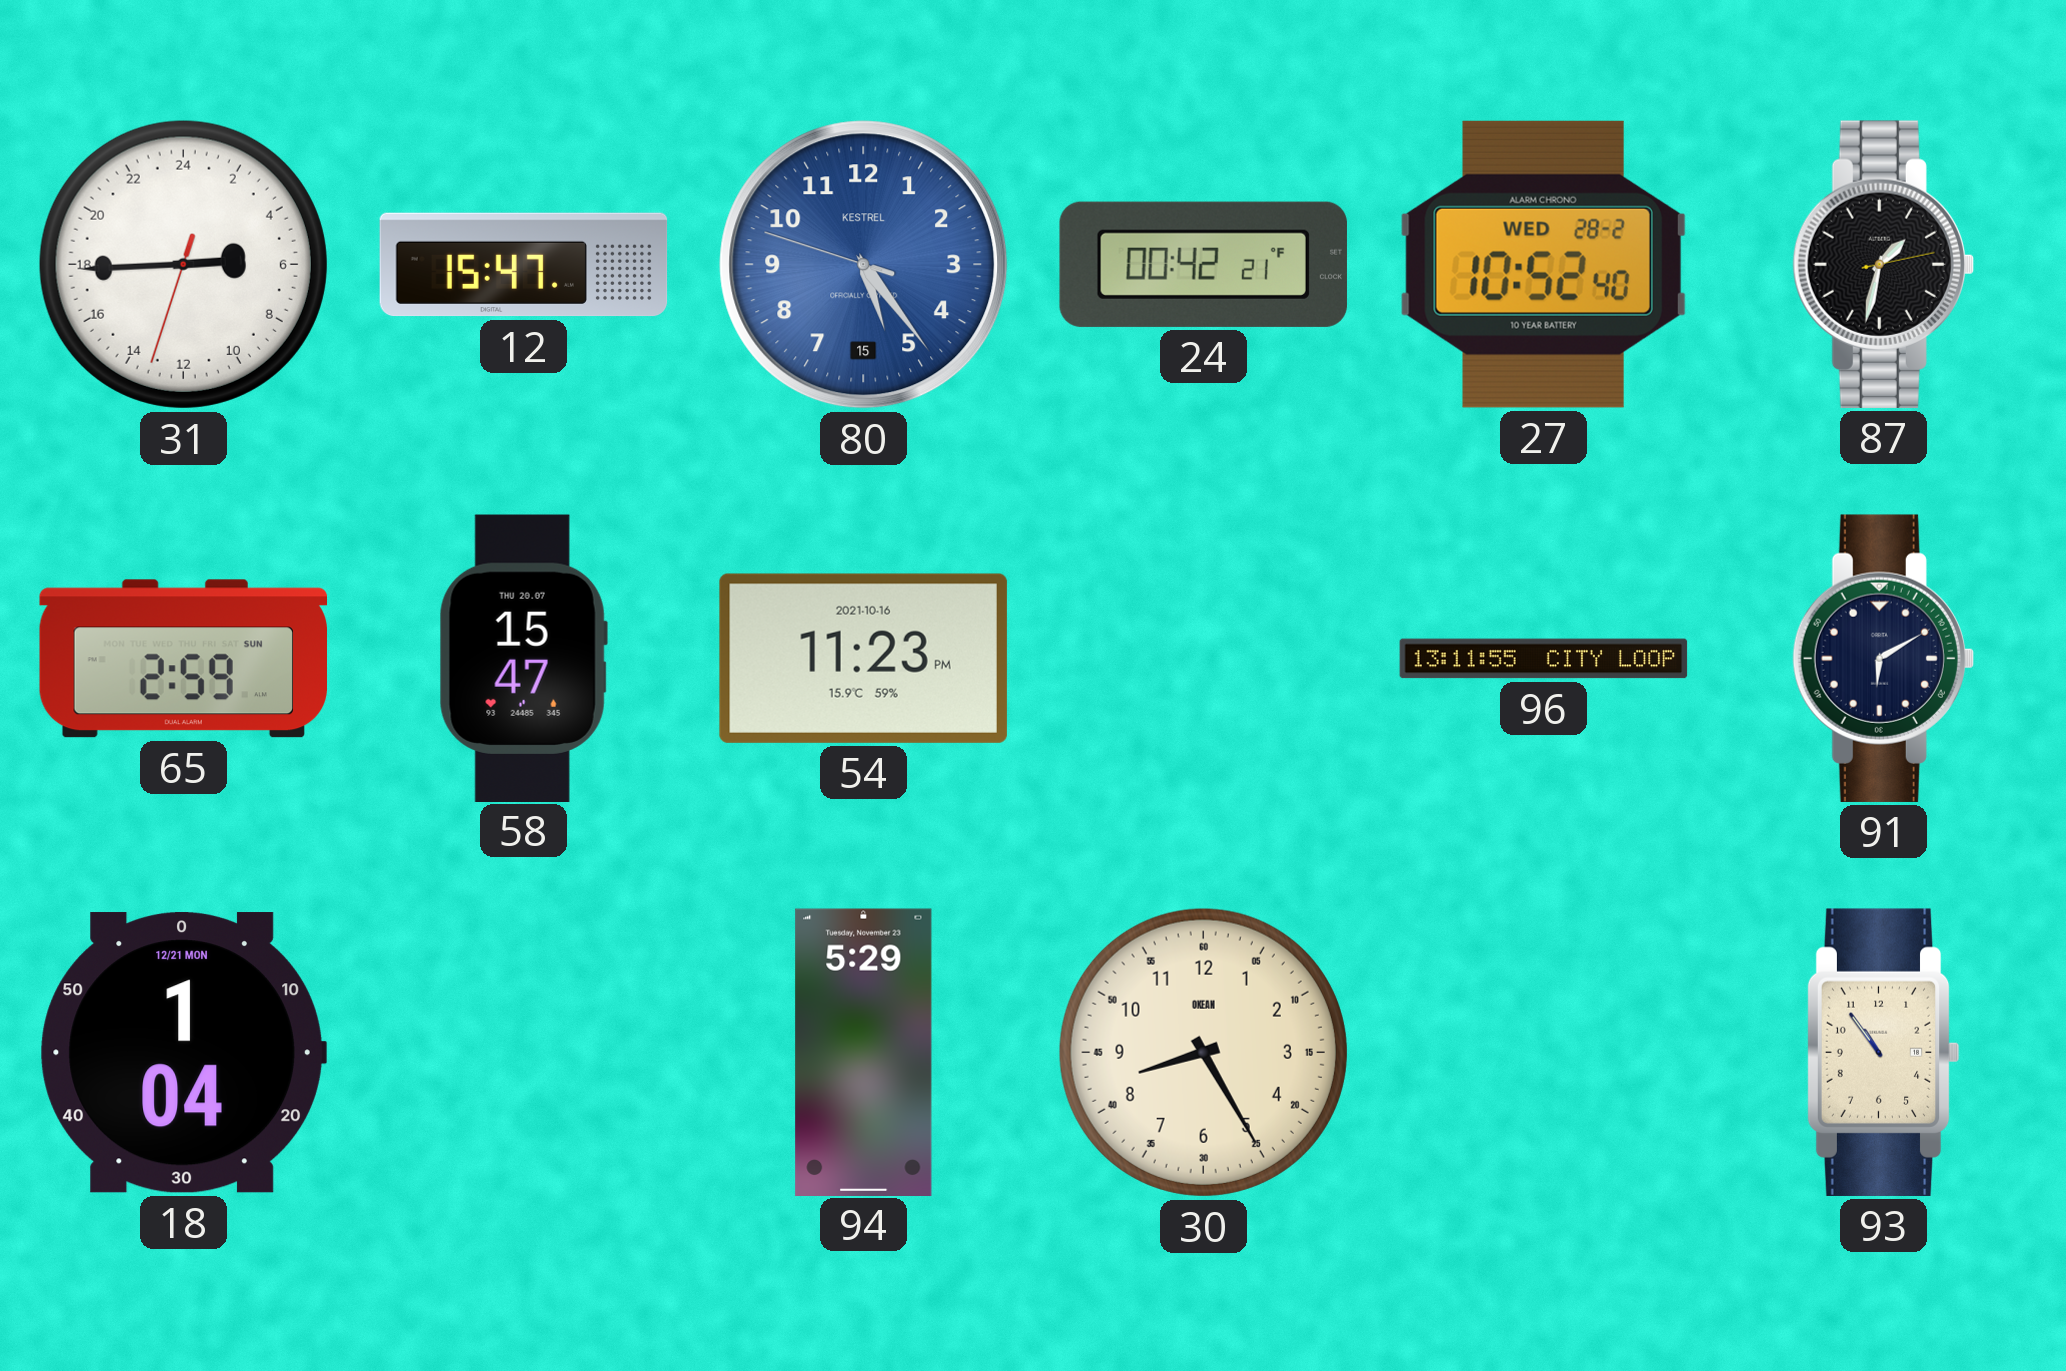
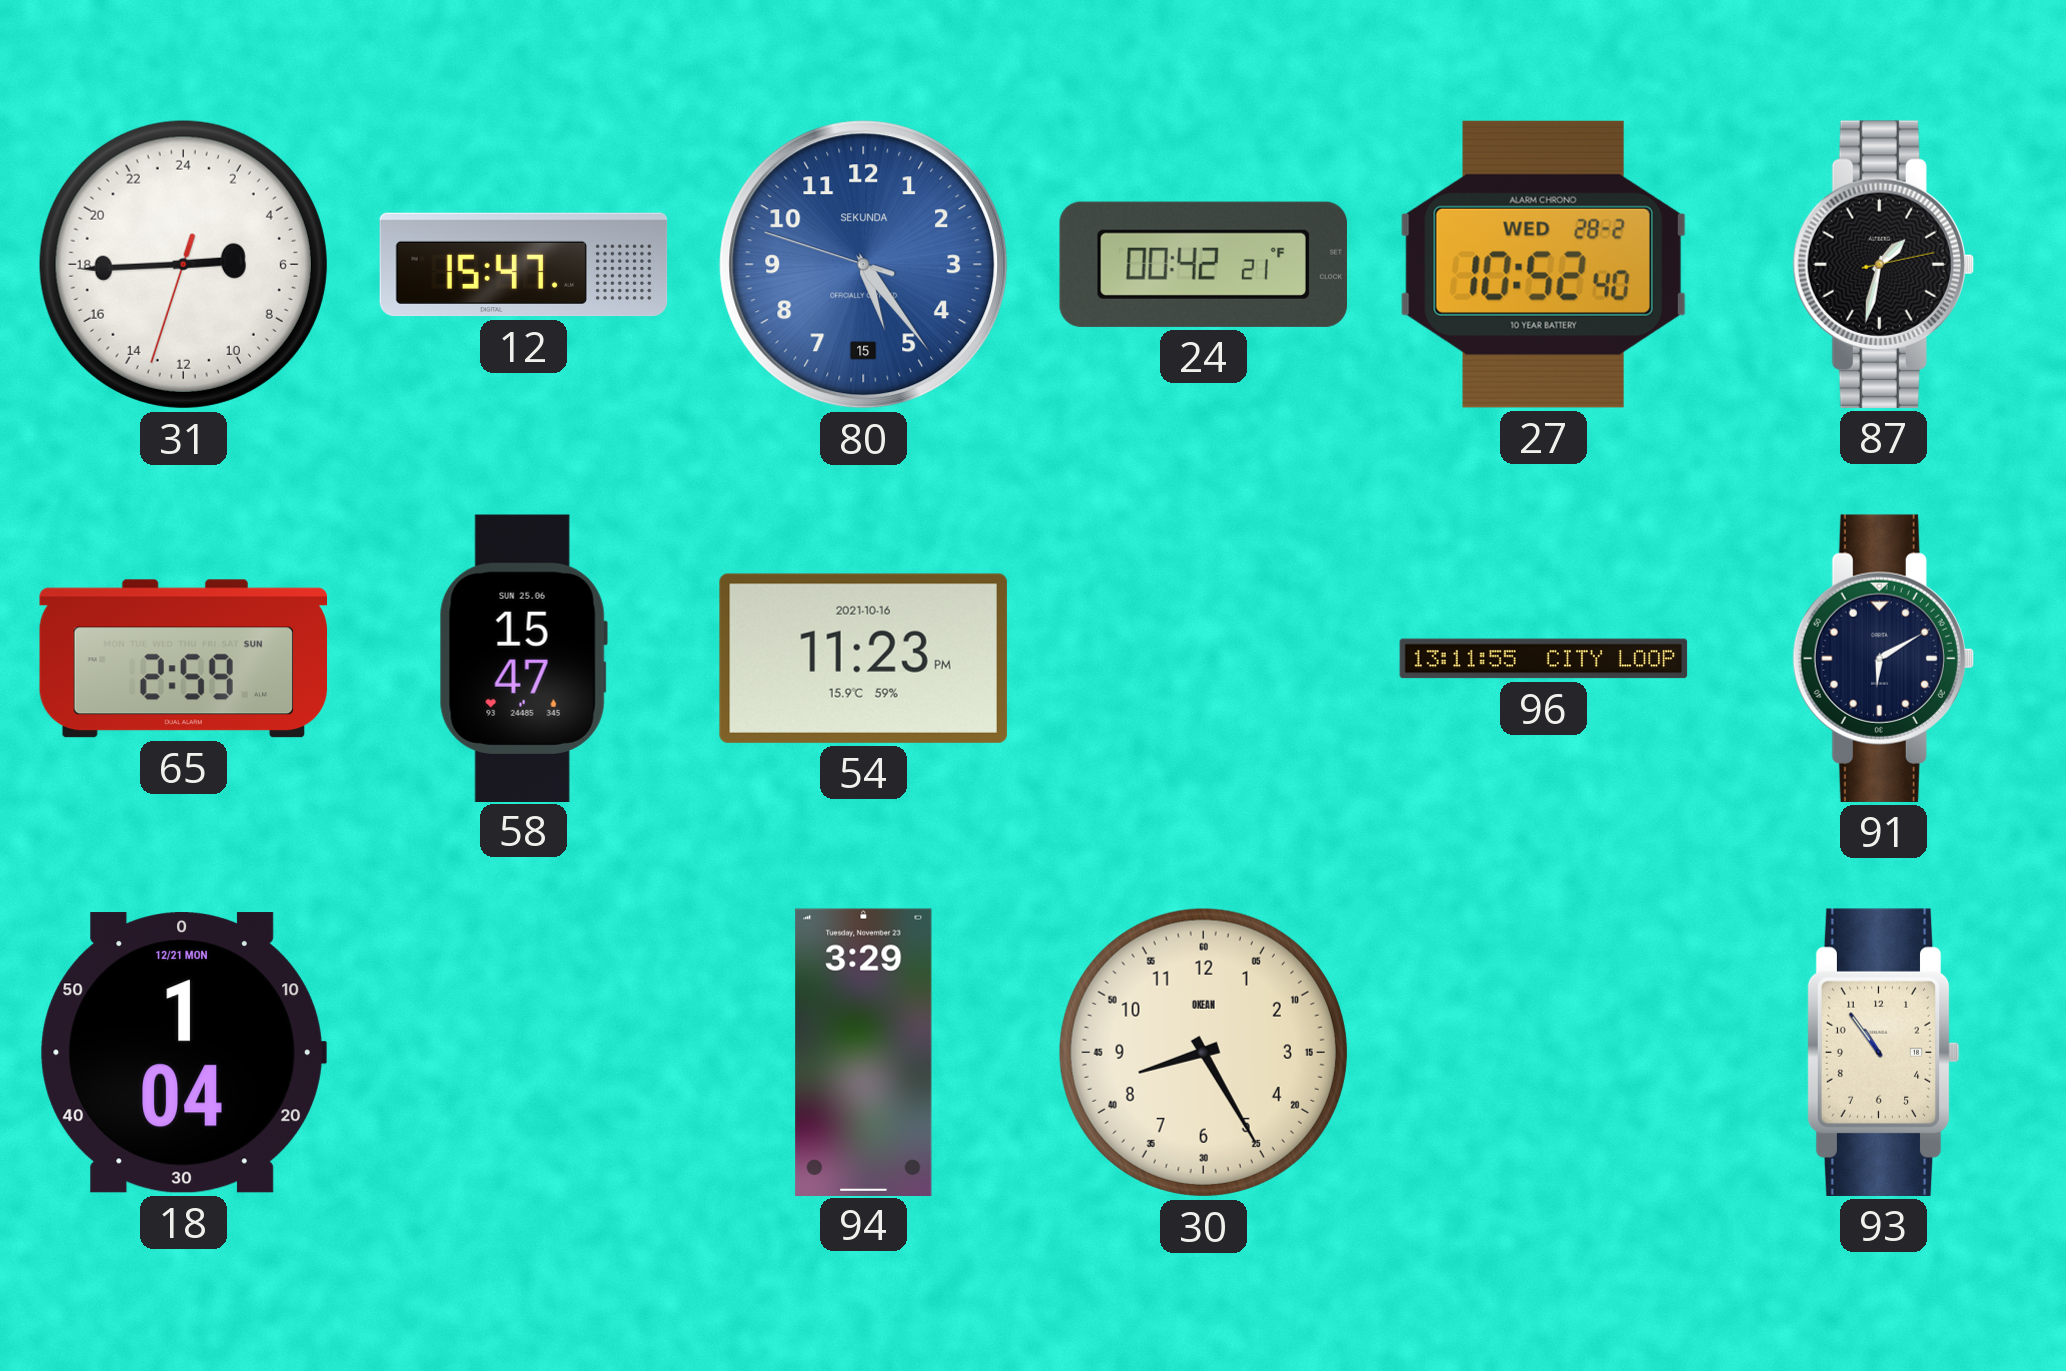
80 brand: KESTREL -> SEKUNDA
58 date: THU 20.07 -> SUN 25.06
94: 5:29 -> 3:29
